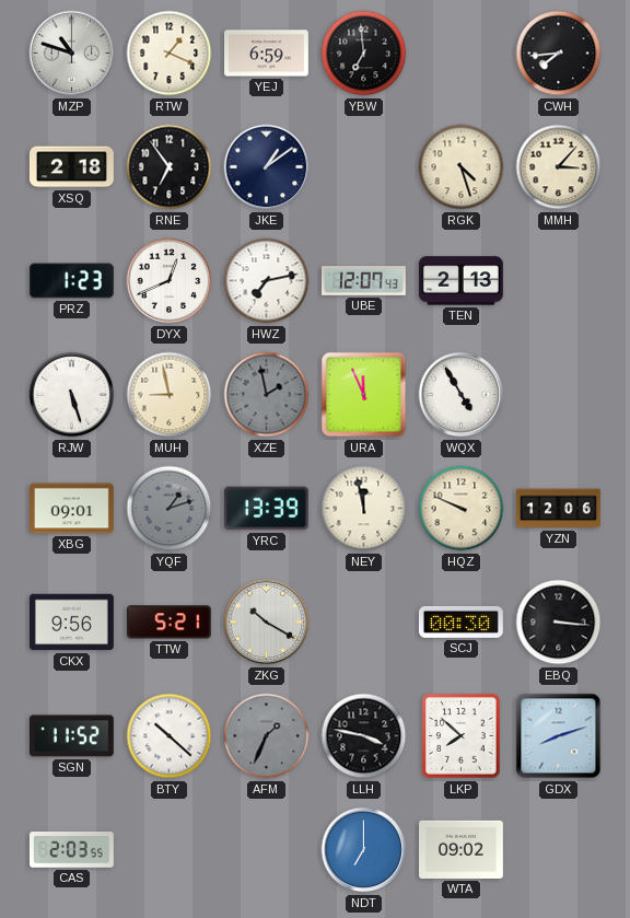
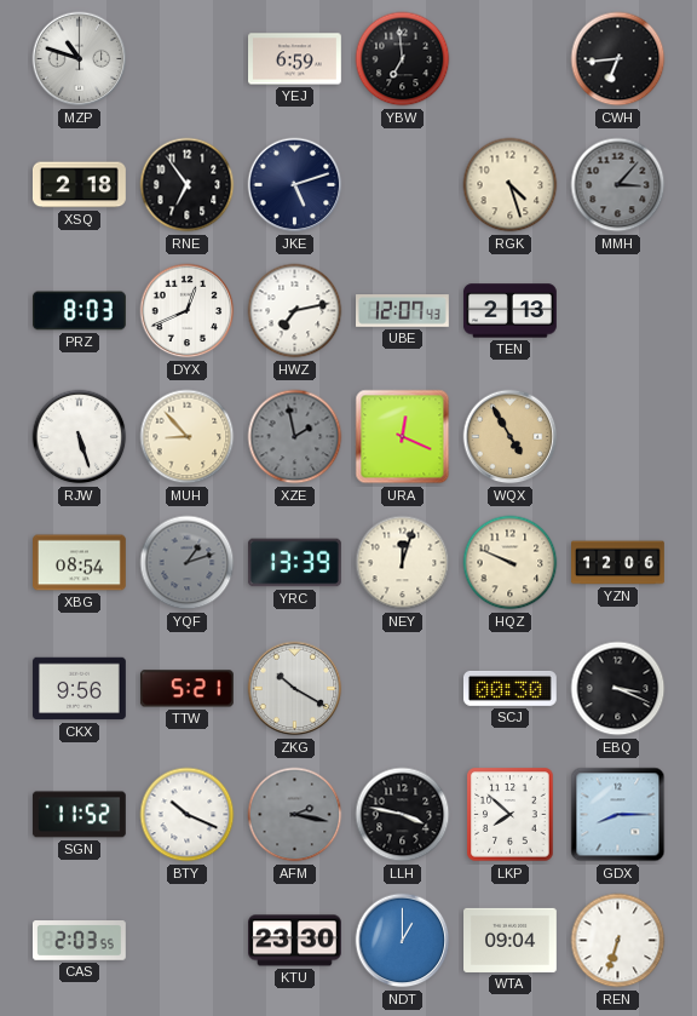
RTW: 1:19 -> none
CWH: 7:44 -> 6:44
JKE: 1:09 -> 5:12
MMH dial: cream -> grey
PRZ: 1:23 -> 8:03
MUH: 8:58 -> 8:53
URA: 11:56 -> 12:19
WQX dial: white -> champagne
XBG: 09:01 -> 08:54
NEY: 11:58 -> 12:03
EBQ: 3:16 -> 3:19
BTY: 10:22 -> 10:19
AFM: 1:34 -> 2:17
GDX: 8:12 -> 8:15
KTU: none -> 23:30
NDT: 7:00 -> 1:00
WTA: 09:02 -> 09:04
REN: none -> 6:33
